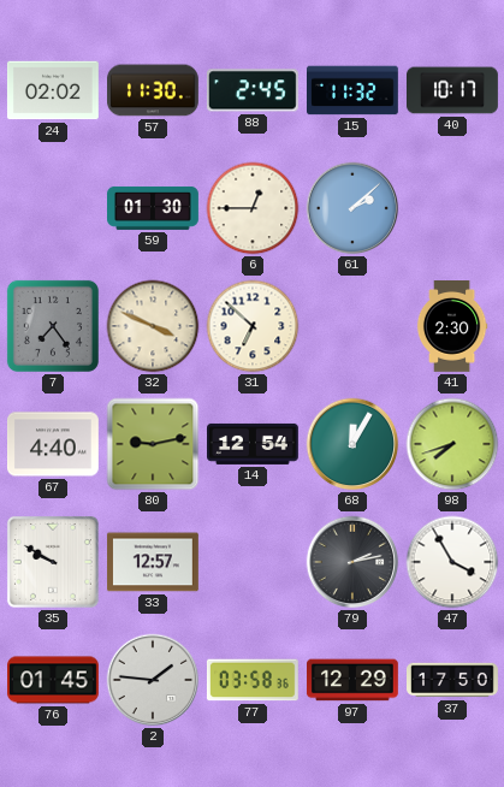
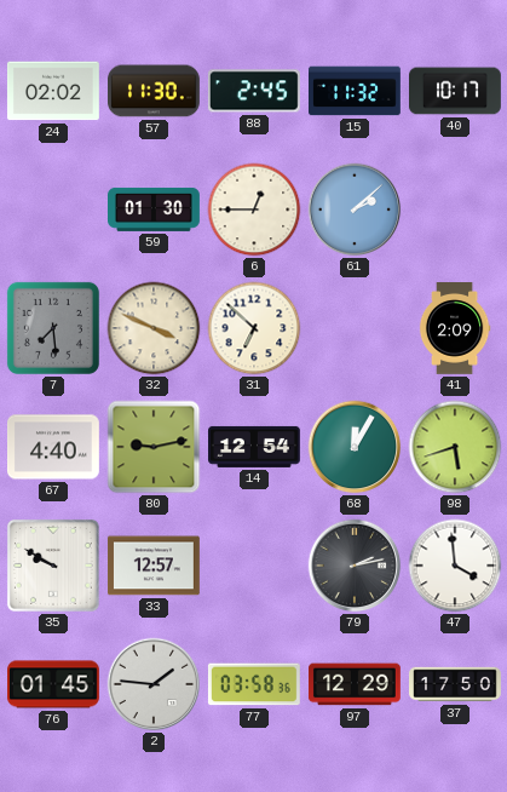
7: 7:24 -> 7:29
41: 2:30 -> 2:09
98: 7:42 -> 5:42
47: 3:55 -> 3:59
